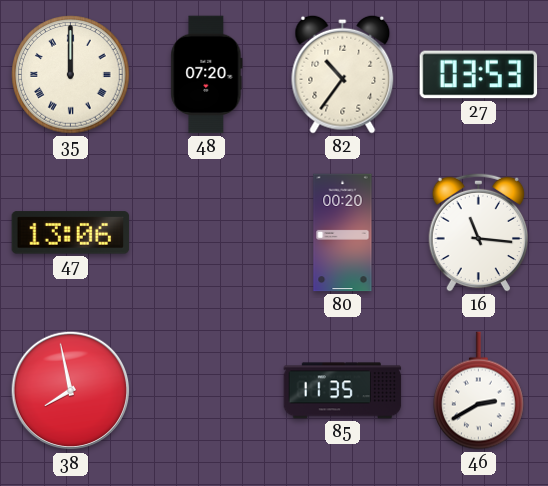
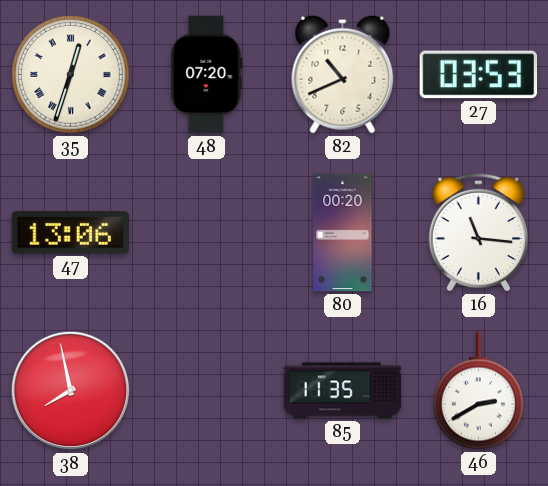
35: 12:00 -> 12:33
82: 10:36 -> 10:41
